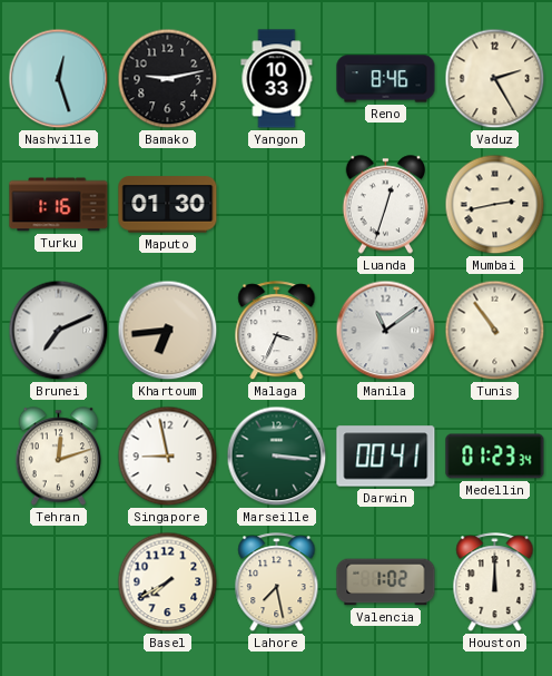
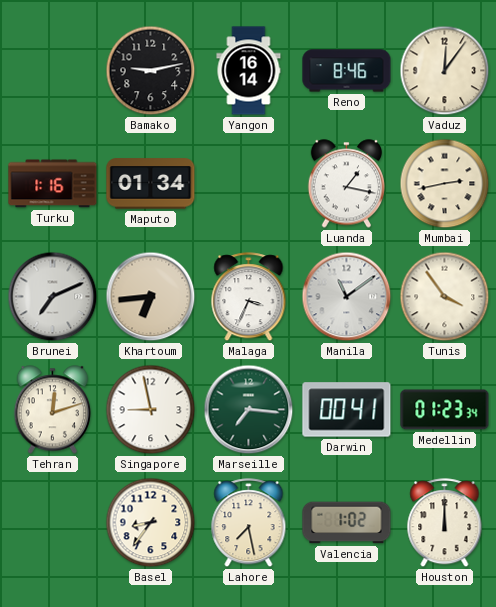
Nashville: 12:27 -> none
Yangon: 10:33 -> 16:14
Vaduz: 2:25 -> 12:06
Maputo: 01:30 -> 01:34
Luanda: 12:33 -> 1:17
Tunis: 10:54 -> 3:54
Marseille: 3:16 -> 7:16
Basel: 7:40 -> 8:36
